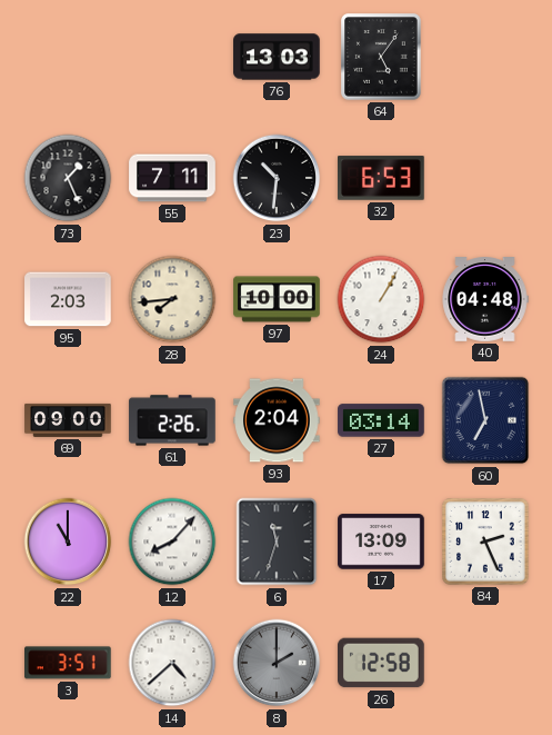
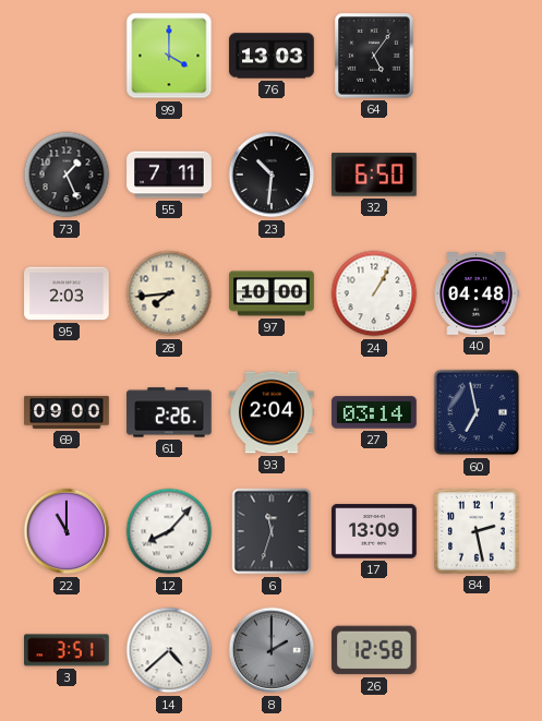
99: none -> 4:00
32: 6:53 -> 6:50
84: 2:26 -> 2:28
